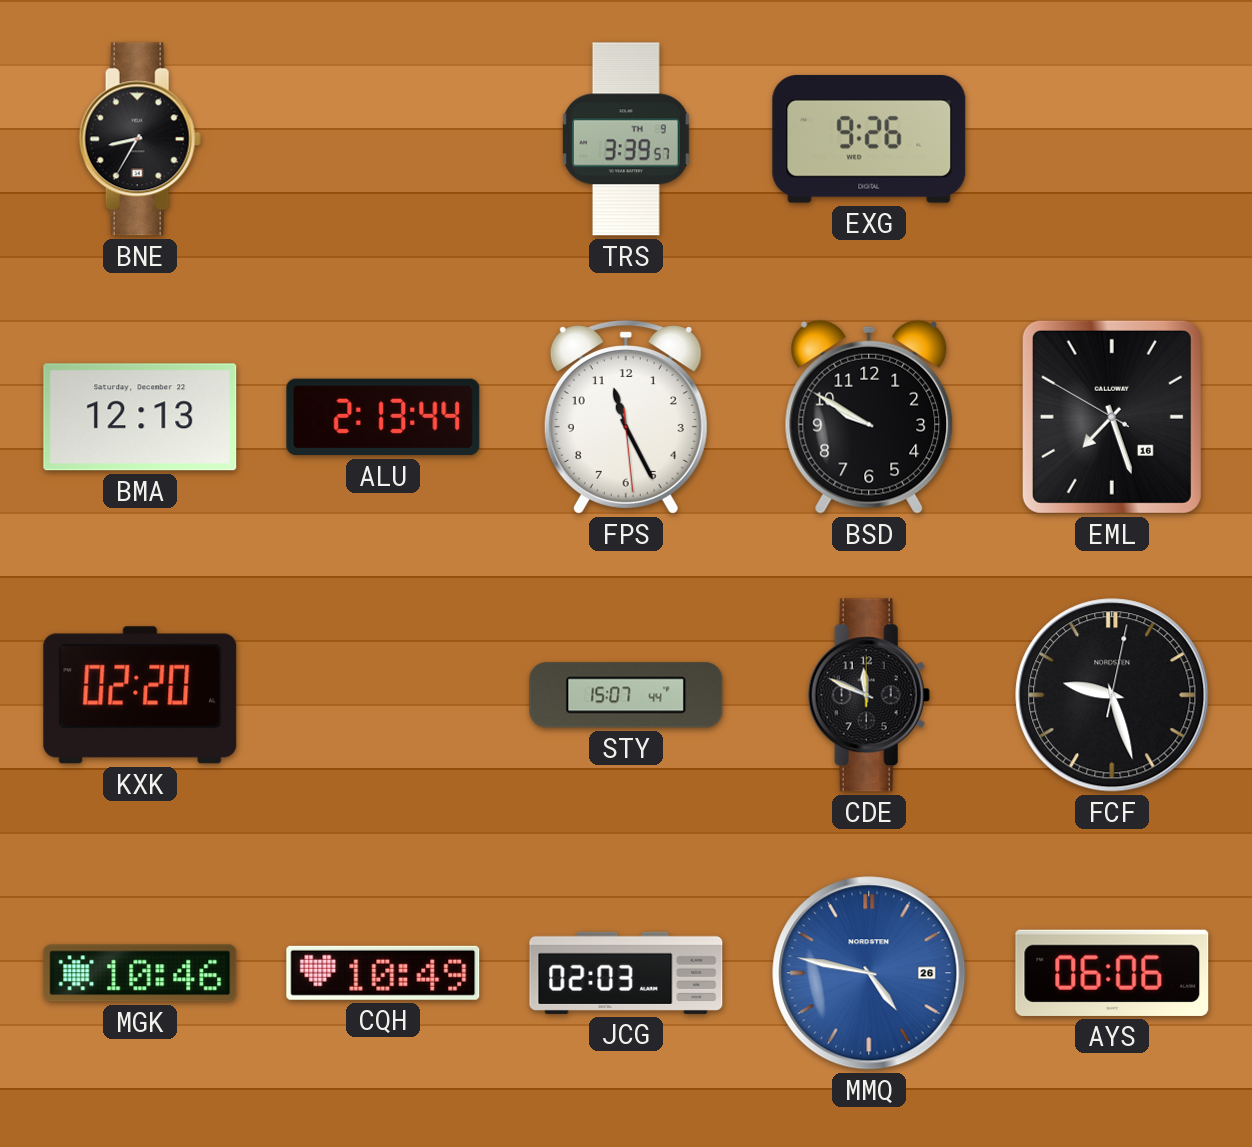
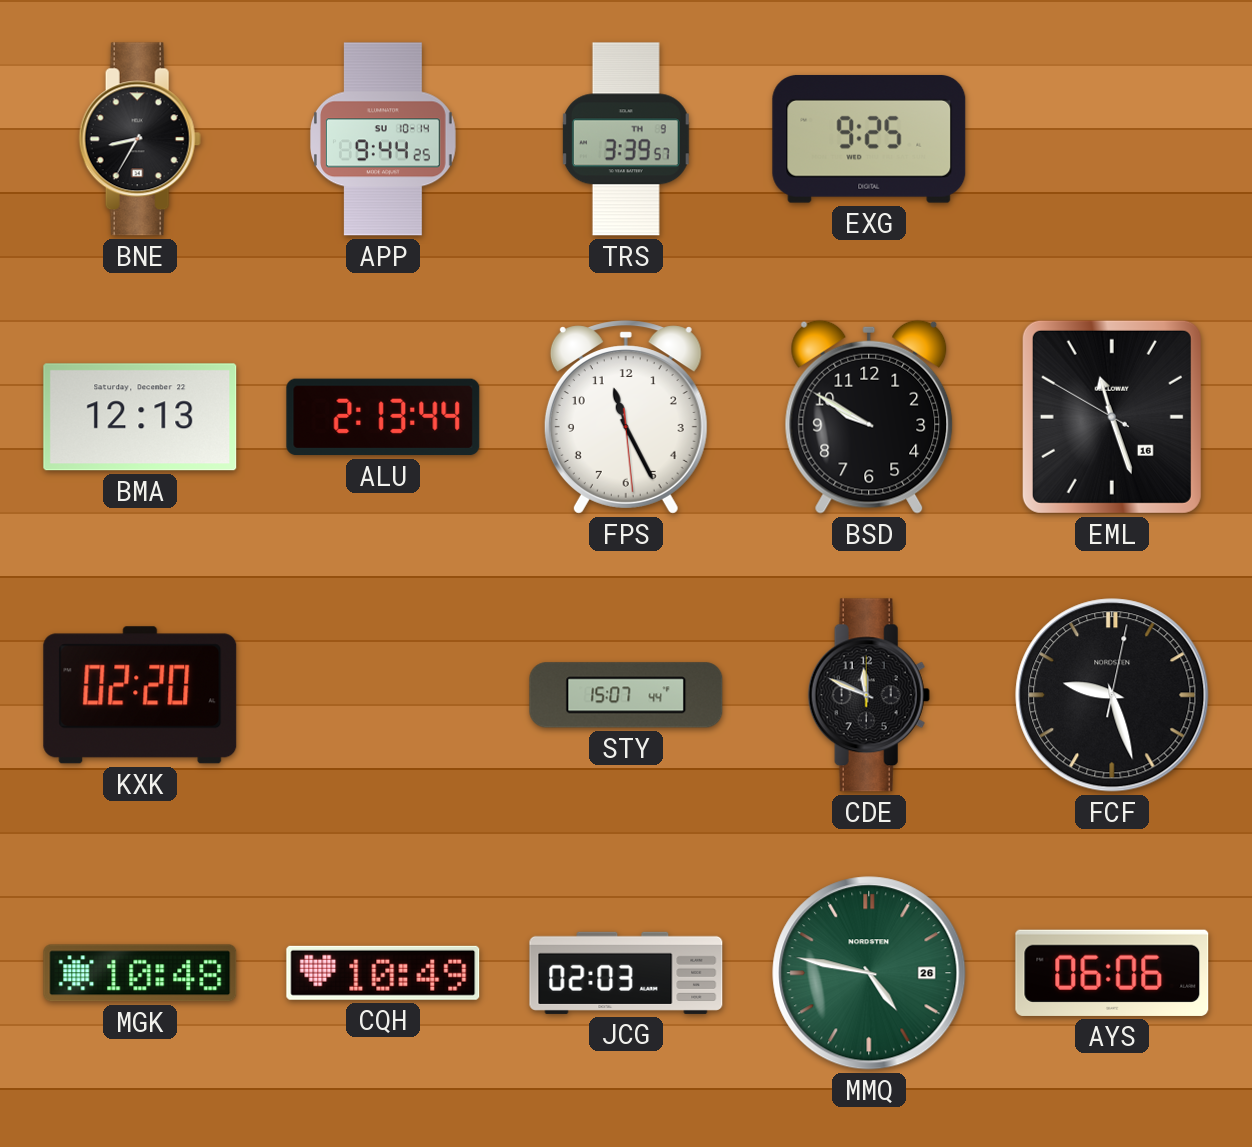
APP: none -> 9:44
EXG: 9:26 -> 9:25
EML: 7:26 -> 11:26
MGK: 10:46 -> 10:48
MMQ dial: blue -> green
